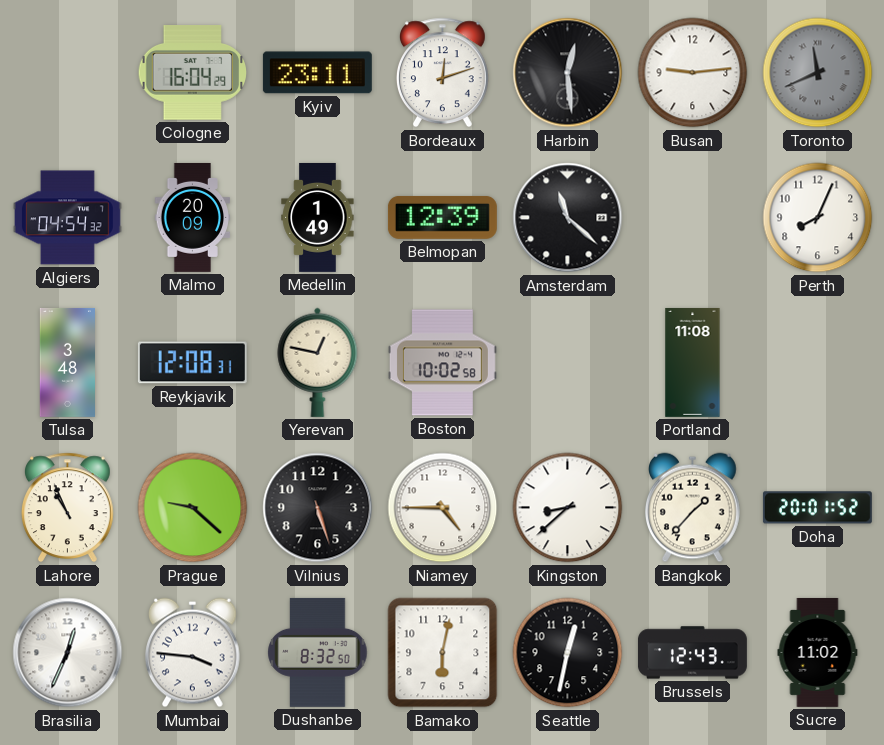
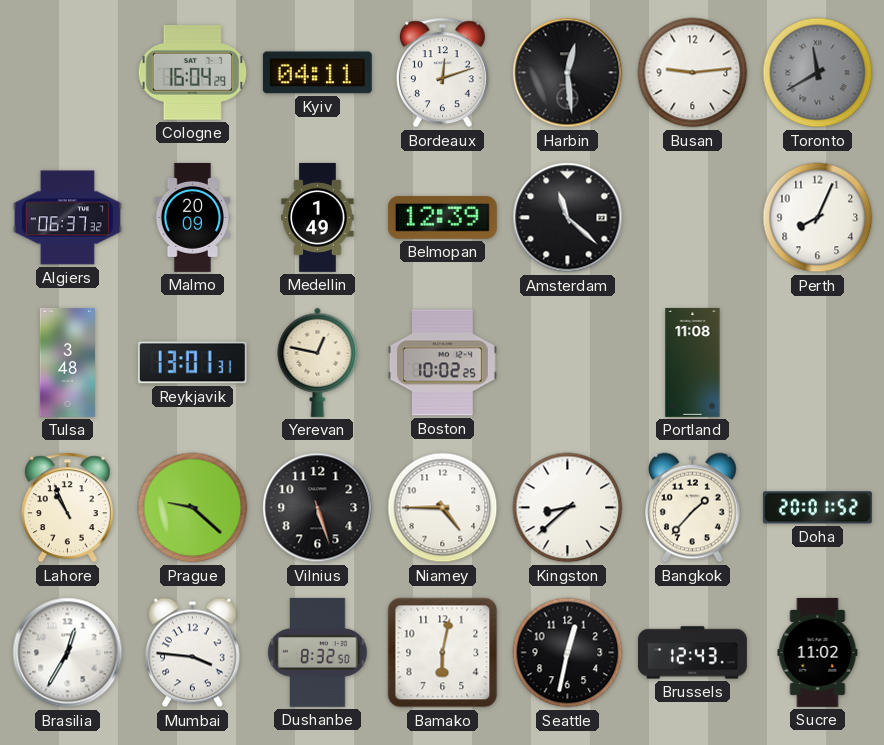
Kyiv: 23:11 -> 04:11
Toronto: 11:41 -> 11:40
Algiers: 04:54 -> 06:37
Reykjavik: 12:08 -> 13:01
Boston: 10:02:58 -> 10:02:25
Brasilia: 12:34 -> 12:35
